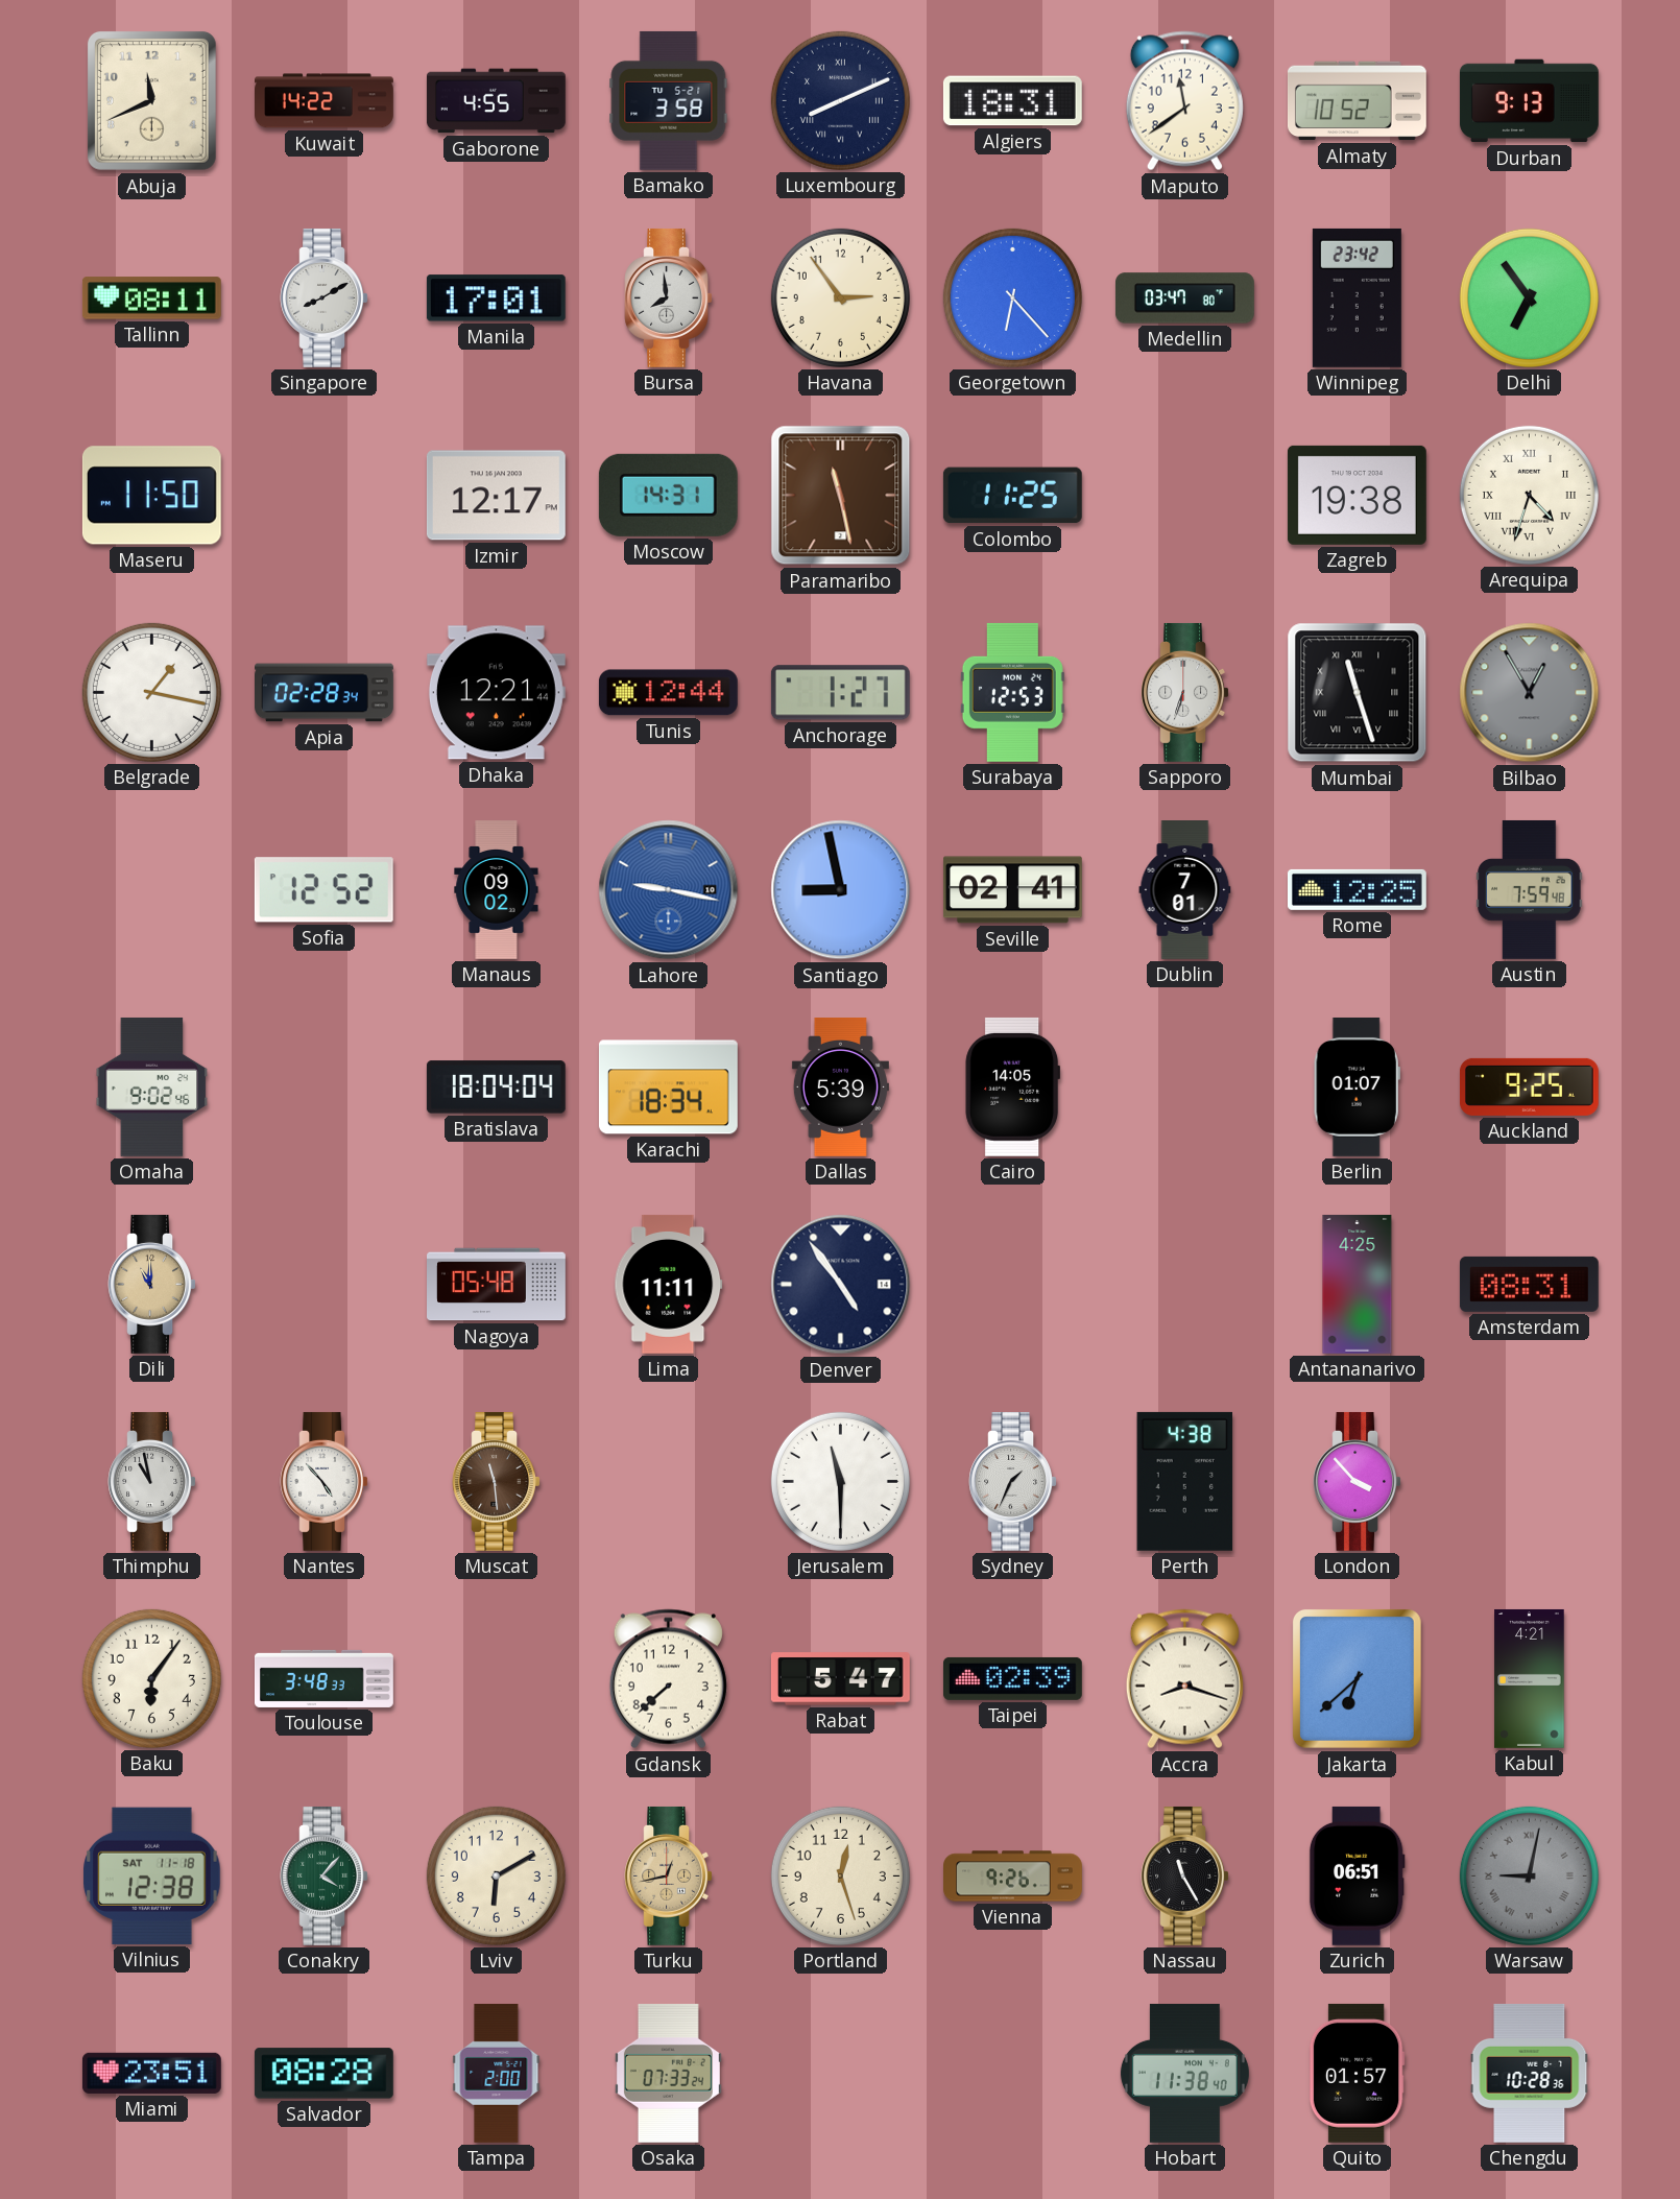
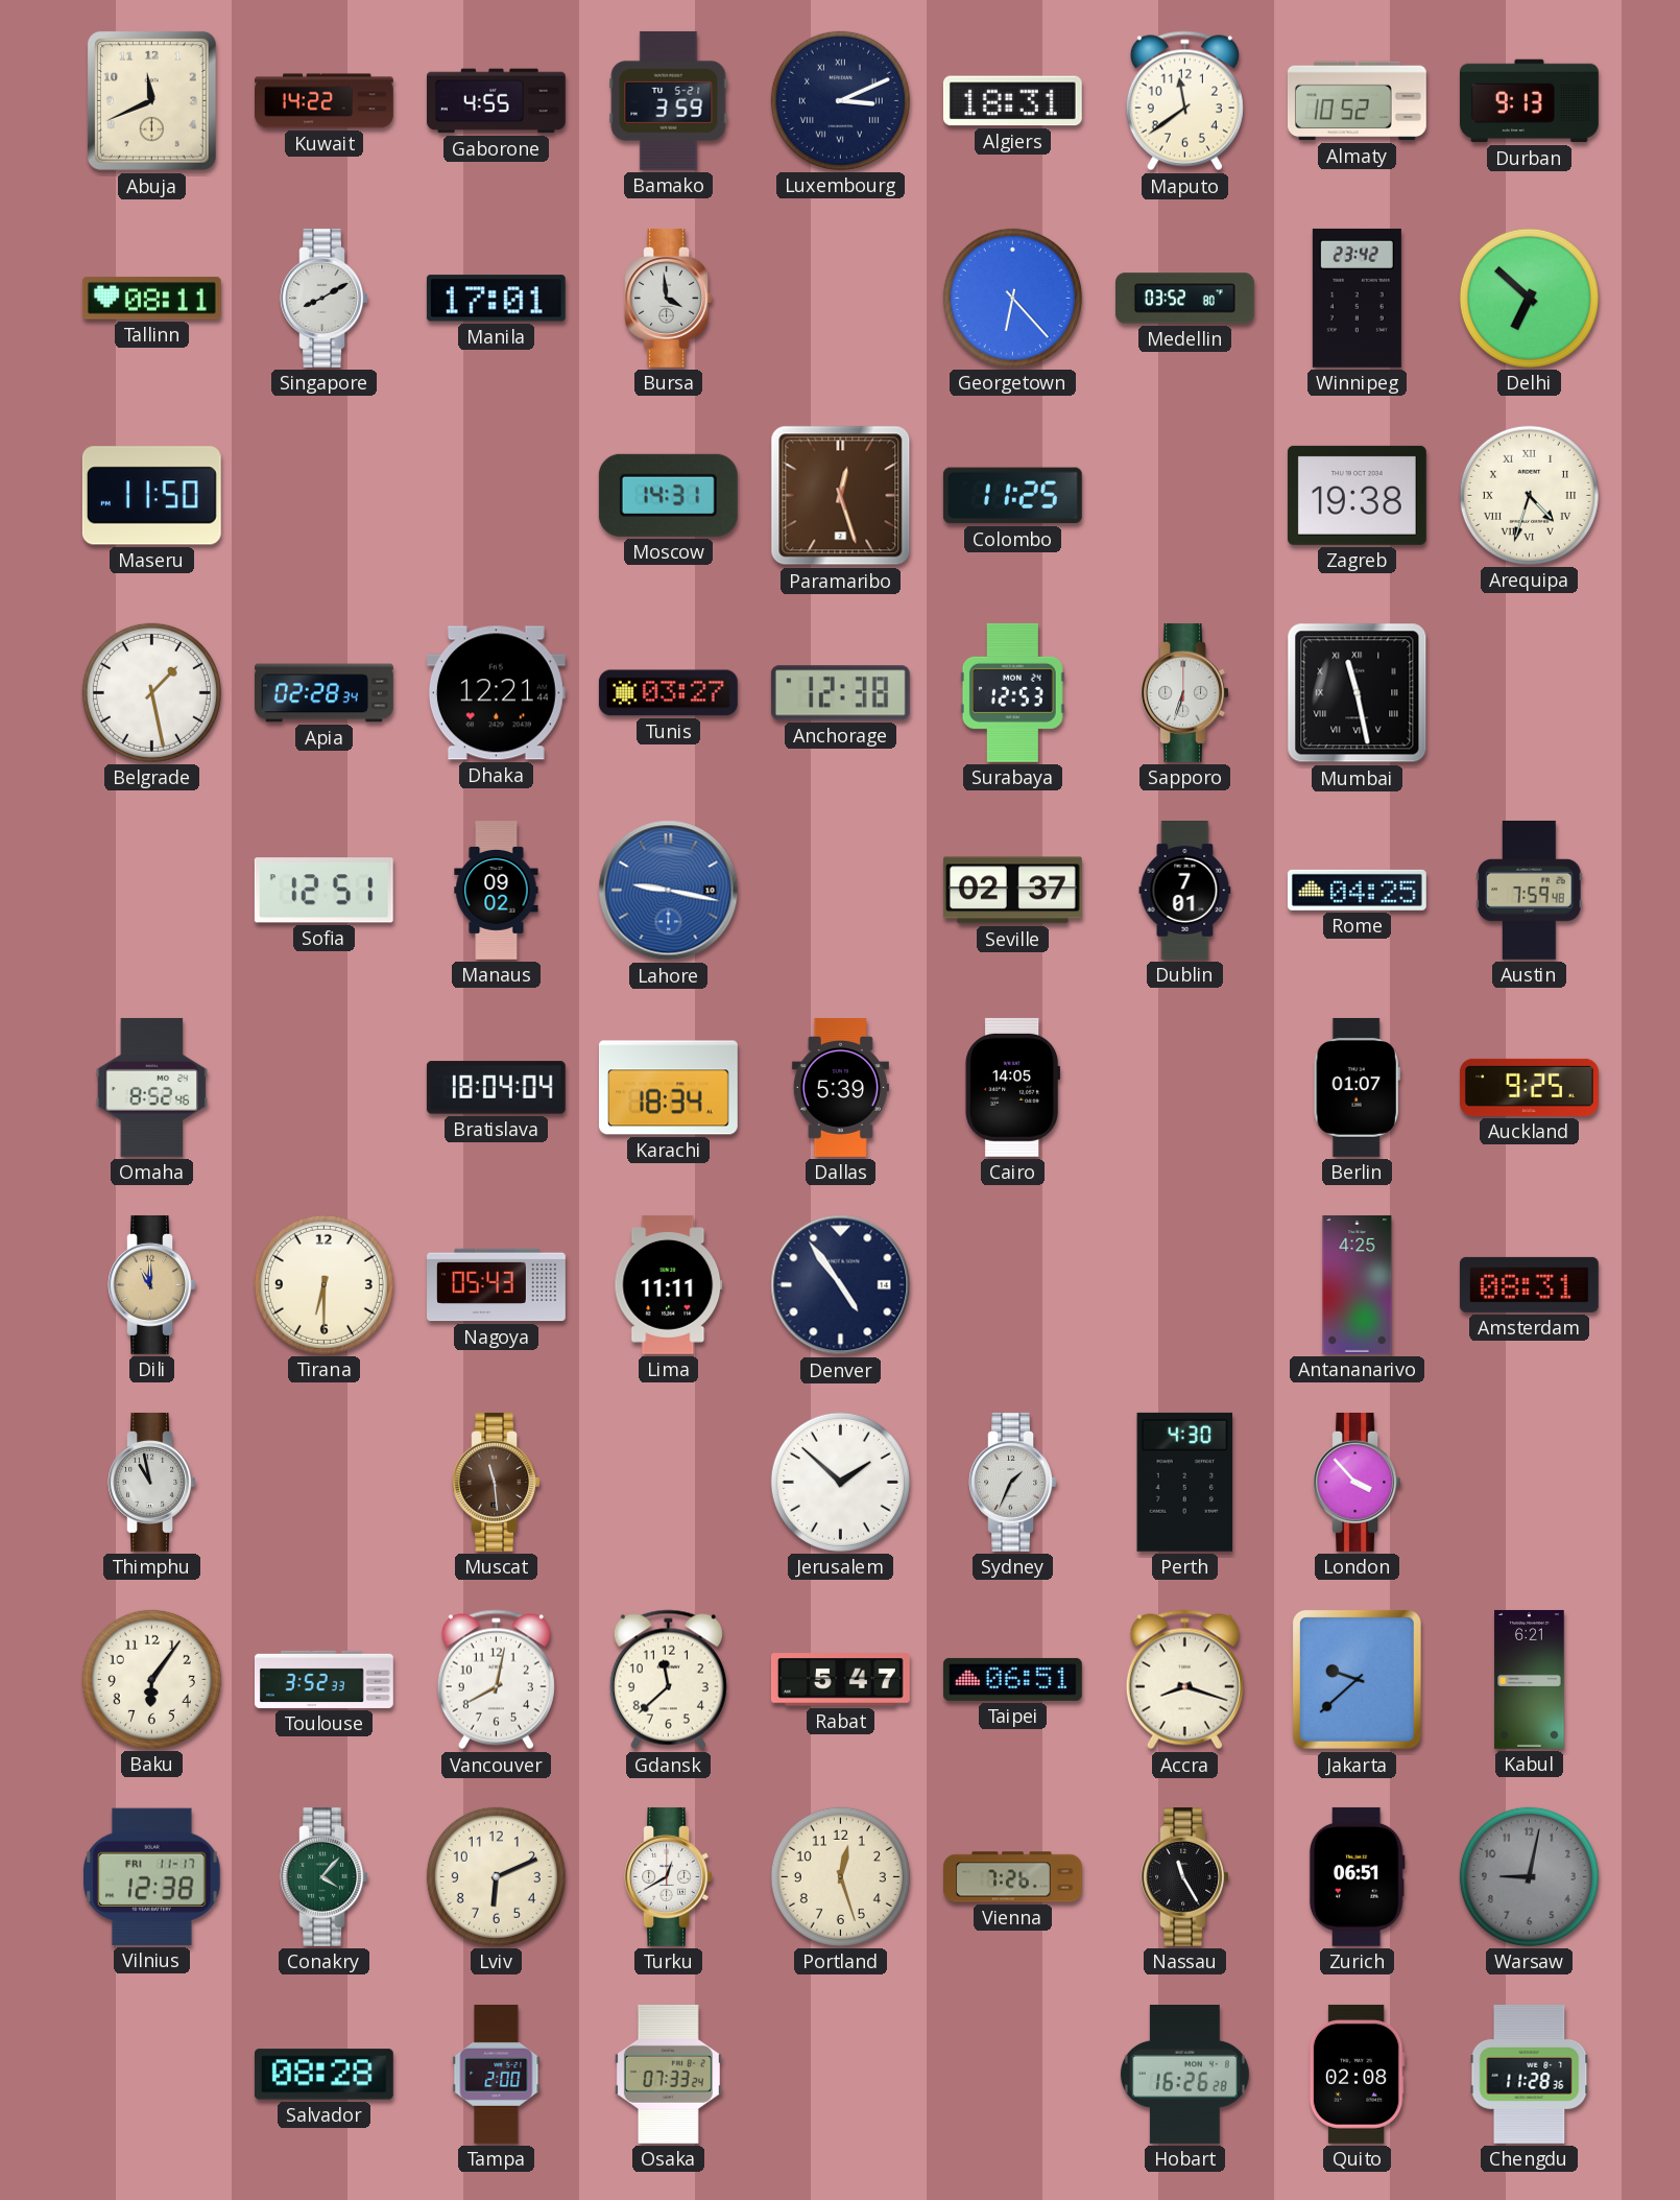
Bamako: 3:58 -> 3:59
Luxembourg: 8:11 -> 3:11
Bursa: 7:59 -> 3:59
Havana: 2:54 -> none
Medellin: 03:47 -> 03:52
Delhi: 6:54 -> 6:52
Izmir: 12:17 -> none
Paramaribo: 11:28 -> 12:27
Belgrade: 1:17 -> 1:28
Tunis: 12:44 -> 03:27
Anchorage: 1:27 -> 12:38
Mumbai: 11:27 -> 11:28
Bilbao: 12:55 -> none
Sofia: 12:52 -> 12:51
Santiago: 8:58 -> none
Seville: 02:41 -> 02:37
Rome: 12:25 -> 04:25
Omaha: 9:02 -> 8:52
Tirana: none -> 6:30
Nagoya: 05:48 -> 05:43
Nantes: 4:53 -> none
Jerusalem: 11:30 -> 1:52
Perth: 4:38 -> 4:30
Toulouse: 3:48 -> 3:52
Vancouver: none -> 8:02
Gdansk: 7:38 -> 11:38
Taipei: 02:39 -> 06:51
Jakarta: 6:38 -> 9:38
Kabul: 4:21 -> 6:21
Vilnius date: SAT 11-18 -> FRI 11-17
Lviv: 6:10 -> 6:11
Turku: 12:43 -> 12:40
Turku dial: champagne -> white
Vienna: 9:26 -> 7:26
Warsaw numerals: Roman -> Arabic
Miami: 23:51 -> none
Hobart: 11:38 -> 16:26
Quito: 01:57 -> 02:08
Chengdu: 10:28 -> 11:28
